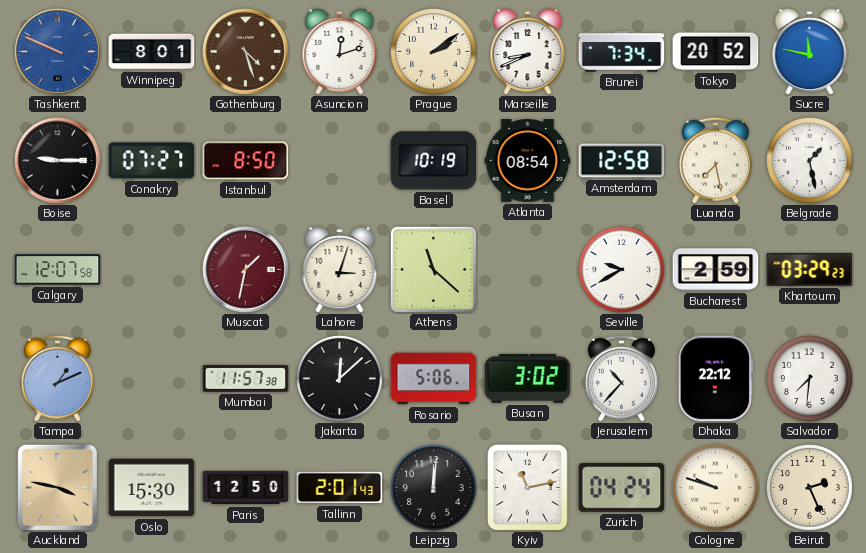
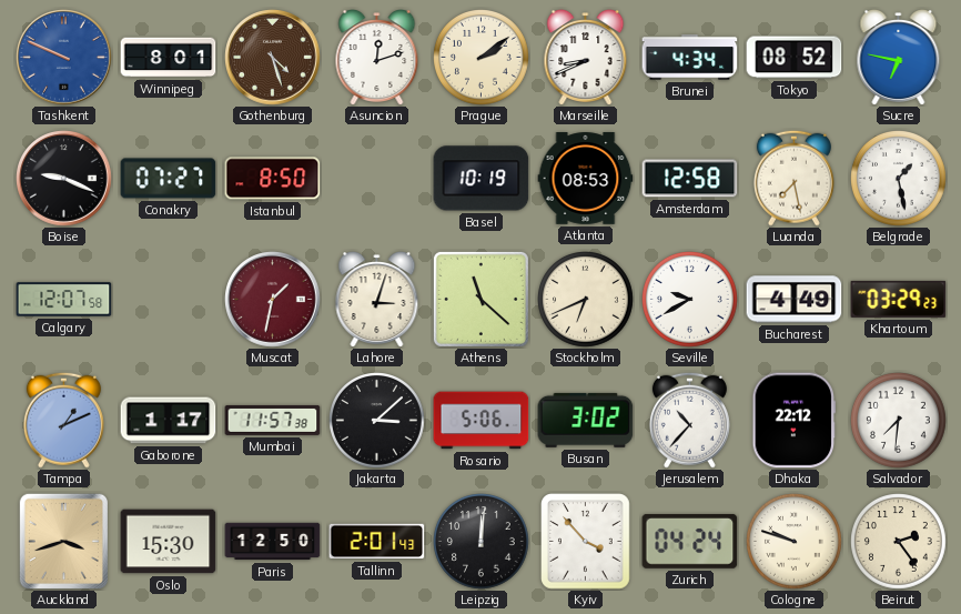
Brunei: 7:34 -> 4:34
Tokyo: 20:52 -> 08:52
Sucre: 11:47 -> 6:47
Boise: 9:15 -> 9:19
Atlanta: 08:54 -> 08:53
Stockholm: none -> 6:41
Bucharest: 2:59 -> 4:49
Gaborone: none -> 1:17
Jakarta: 12:08 -> 3:08
Auckland: 3:47 -> 3:42
Kyiv: 11:13 -> 3:53
Beirut: 2:26 -> 2:24
